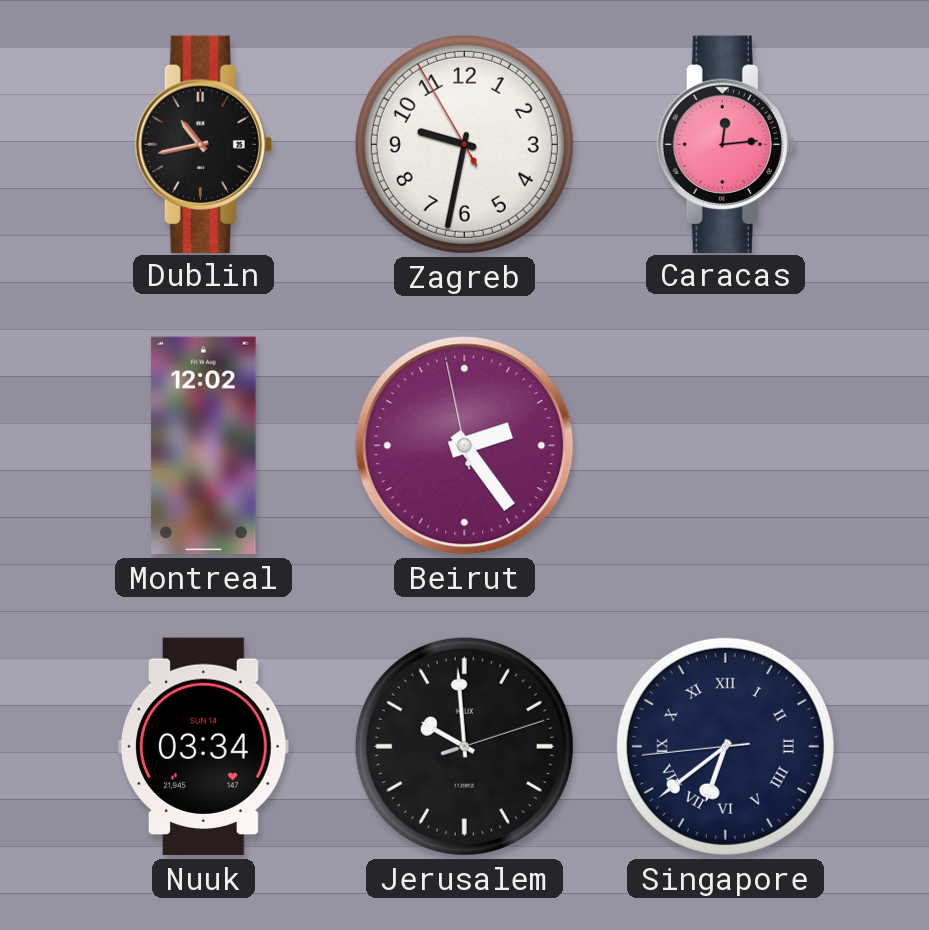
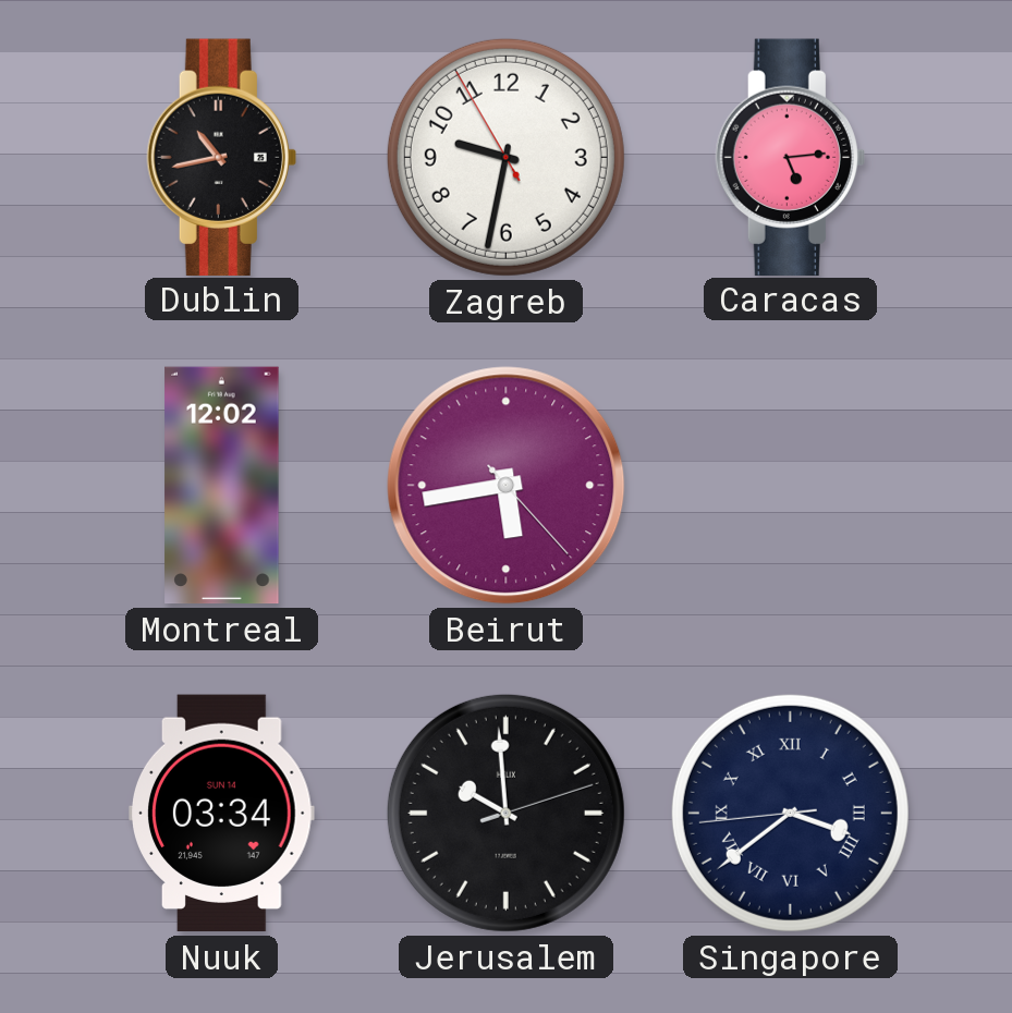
Caracas: 12:14 -> 5:14
Beirut: 2:23 -> 5:43
Singapore: 6:38 -> 3:38
